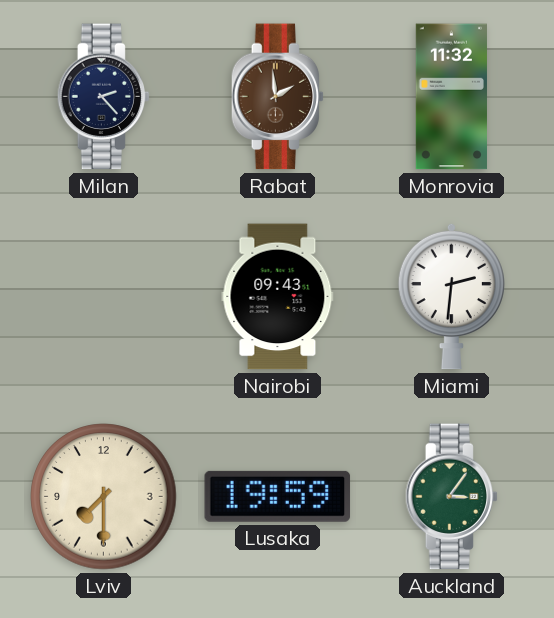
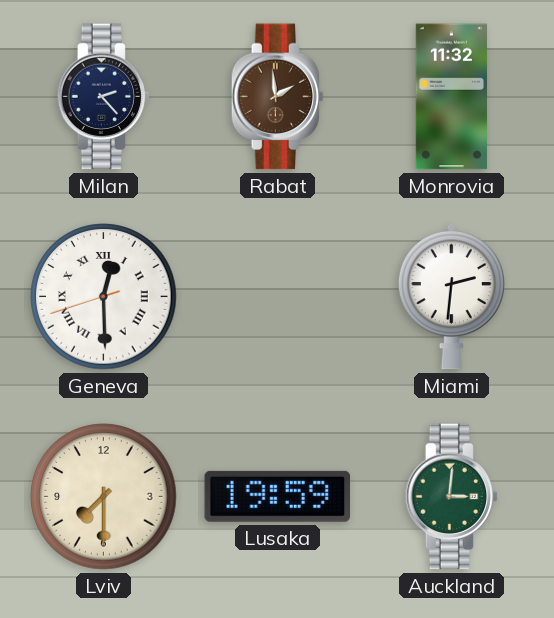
Geneva: none -> 12:29
Nairobi: 09:43 -> none
Auckland: 3:06 -> 3:01
